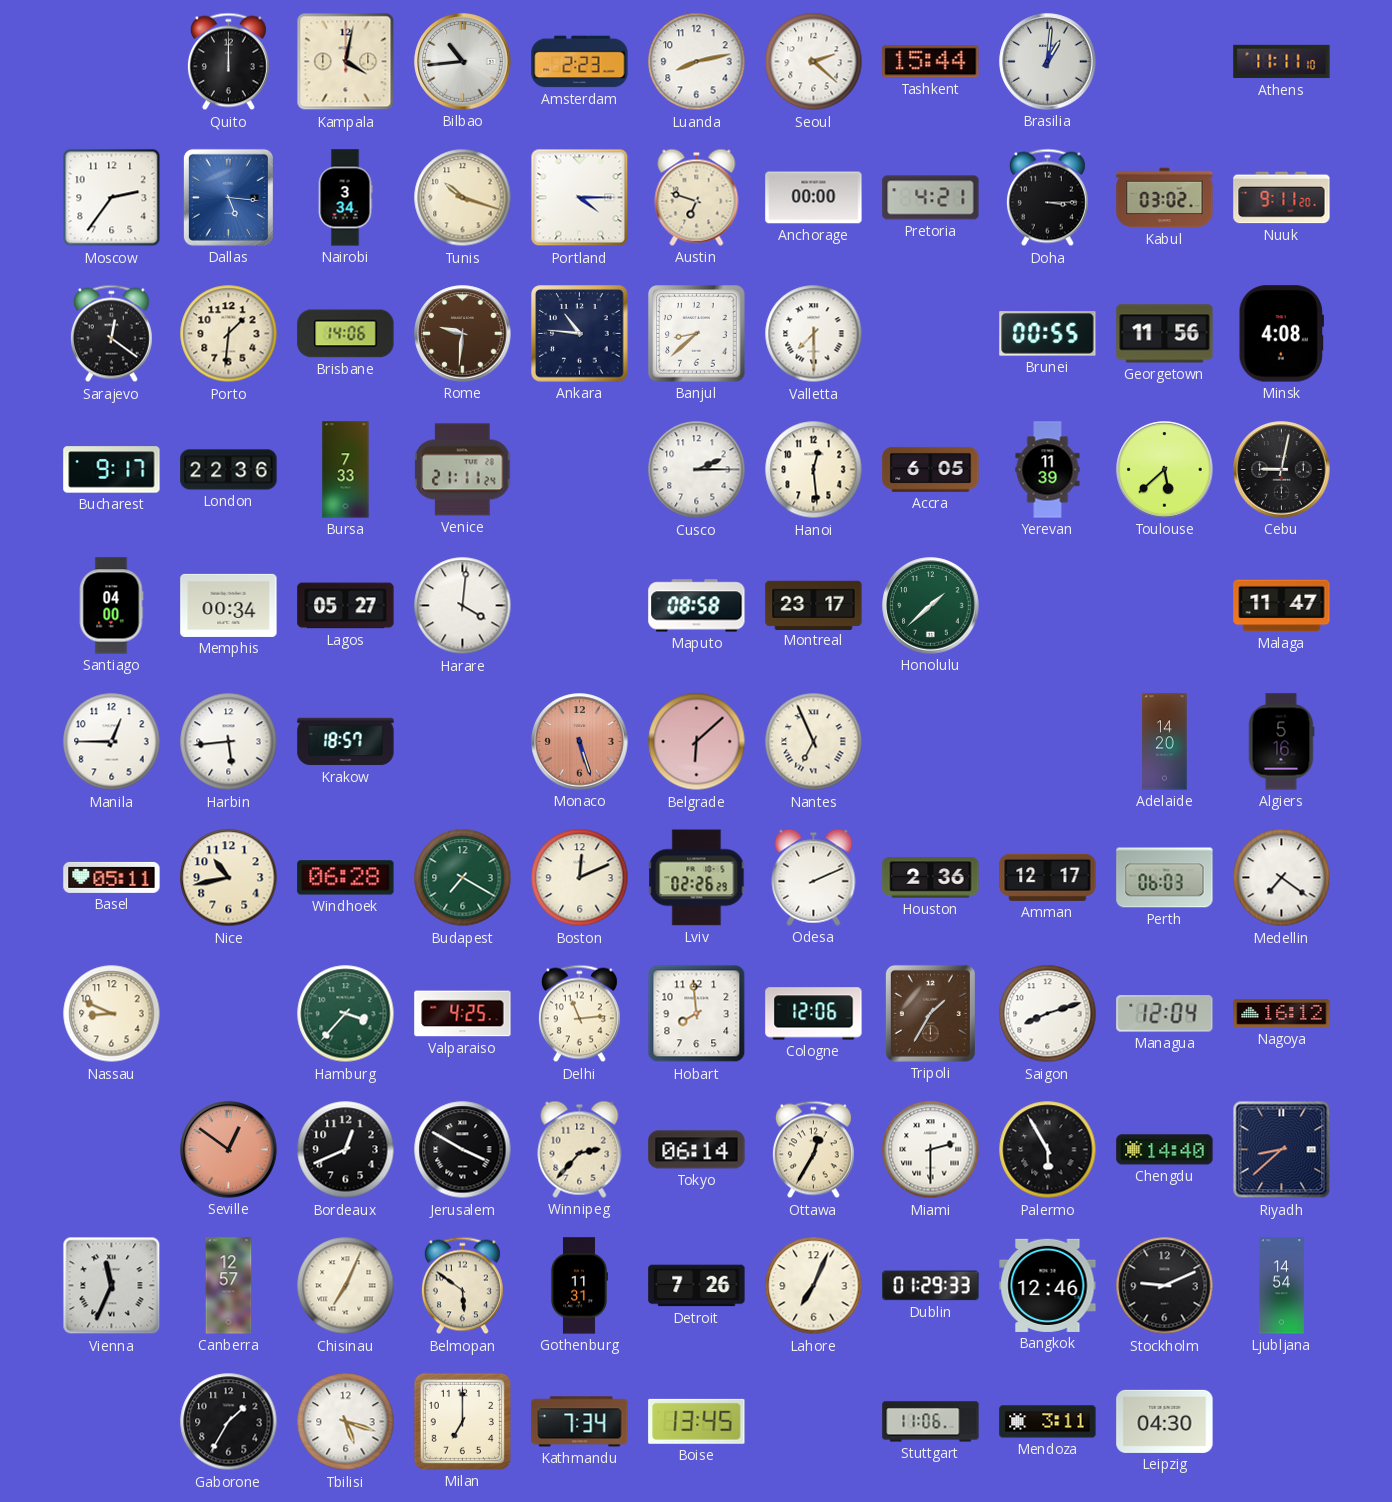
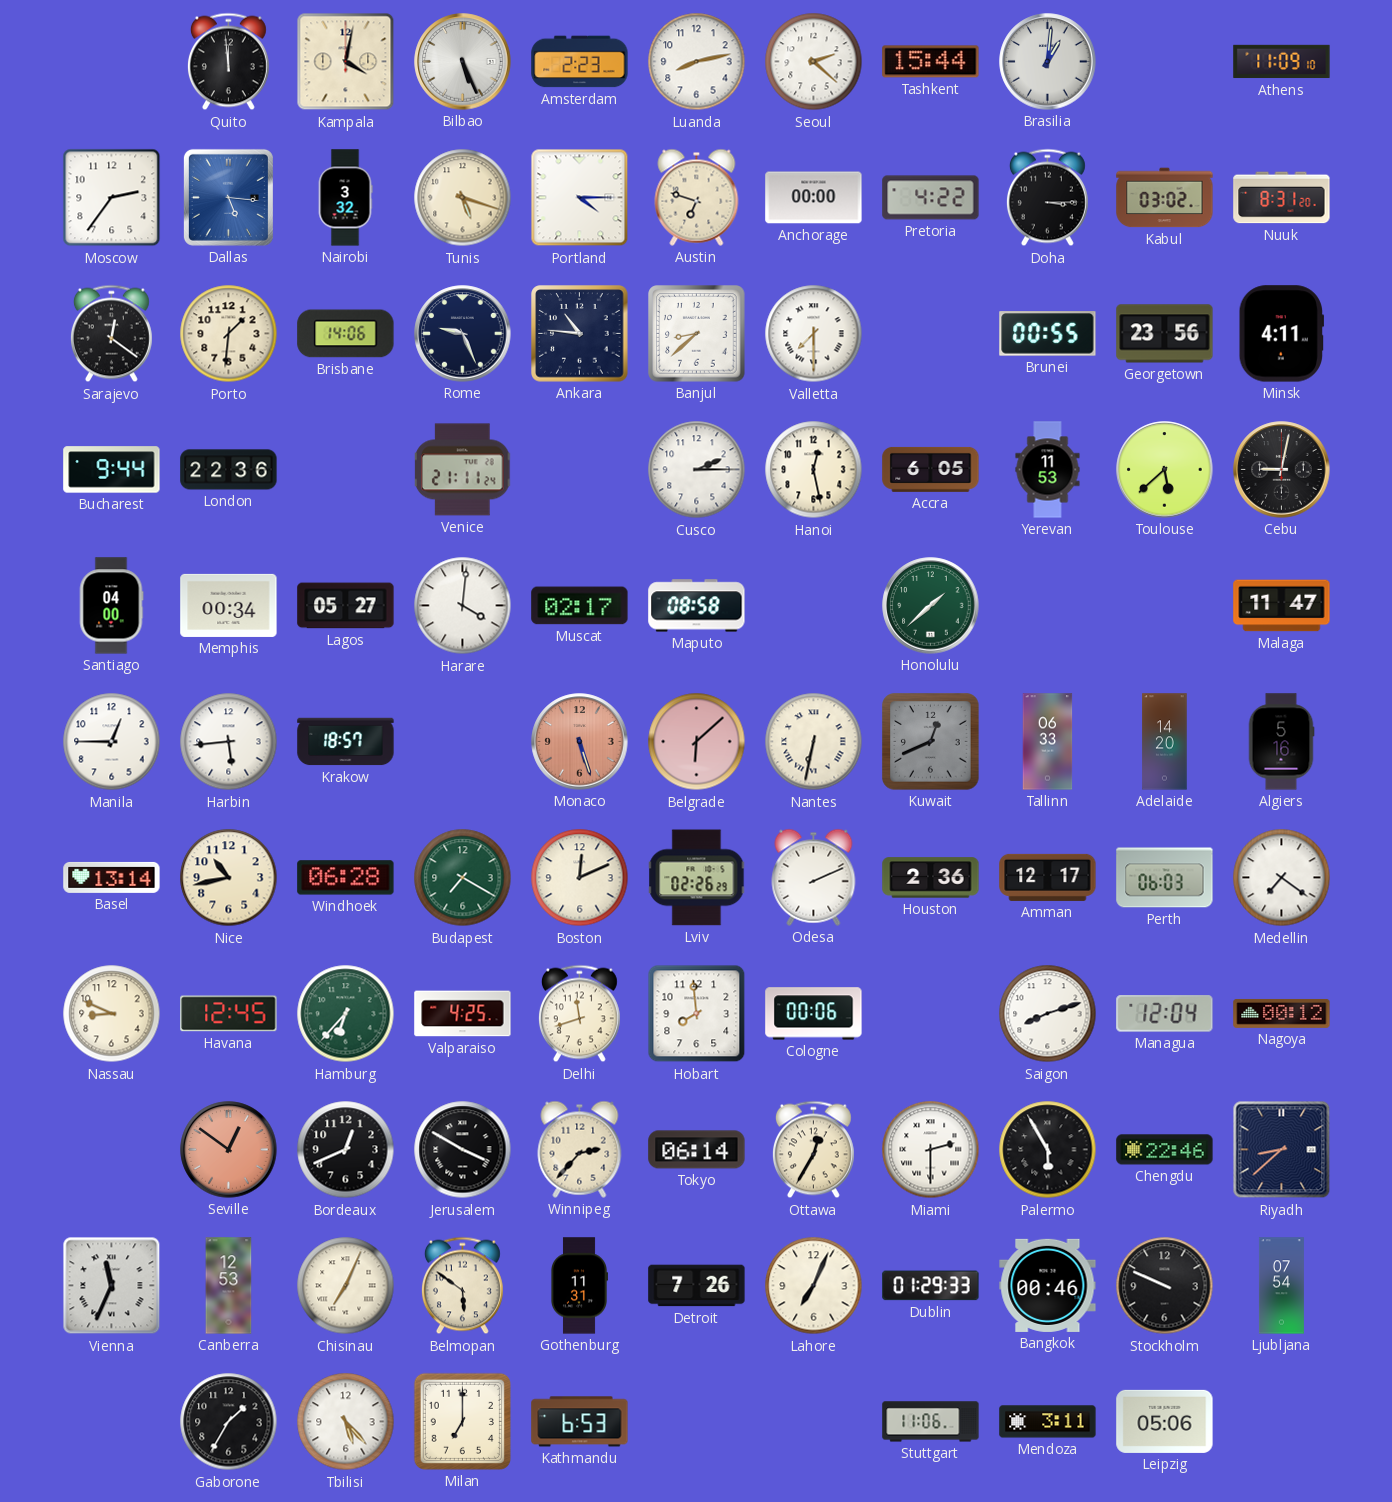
Quito: 12:00 -> 11:59
Bilbao: 10:44 -> 5:26
Athens: 11:11 -> 11:09
Nairobi: 3:34 -> 3:32
Tunis: 10:18 -> 5:18
Pretoria: 4:21 -> 4:22
Nuuk: 9:11 -> 8:31
Rome: 9:31 -> 9:26
Rome dial: brown -> navy
Georgetown: 11:56 -> 23:56
Minsk: 4:08 -> 4:11
Bucharest: 9:17 -> 9:44
Bursa: 7:33 -> none
Hanoi: 12:29 -> 12:28
Yerevan: 11:39 -> 11:53
Muscat: none -> 02:17
Montreal: 23:17 -> none
Nantes: 6:56 -> 6:32
Kuwait: none -> 12:41
Tallinn: none -> 06:33
Basel: 05:11 -> 13:14
Havana: none -> 12:45
Hamburg: 3:37 -> 6:37
Delhi: 11:14 -> 11:42
Cologne: 12:06 -> 00:06
Tripoli: 1:35 -> none
Nagoya: 16:12 -> 00:12
Chengdu: 14:40 -> 22:46
Canberra: 12:57 -> 12:53
Bangkok: 12:46 -> 00:46
Stockholm: 9:11 -> 9:49
Ljubljana: 14:54 -> 07:54
Tbilisi: 5:18 -> 5:23
Kathmandu: 7:34 -> 6:53
Boise: 13:45 -> none
Leipzig: 04:30 -> 05:06
